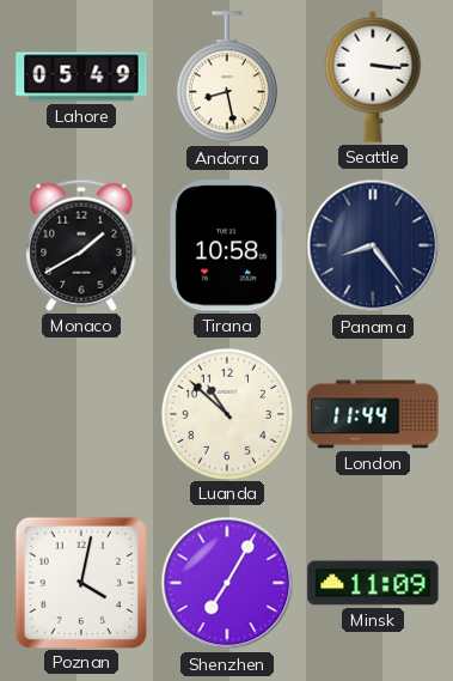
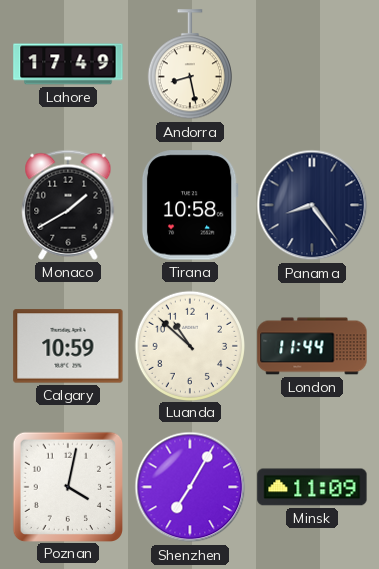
Lahore: 05:49 -> 17:49
Seattle: 3:16 -> none
Calgary: none -> 10:59
